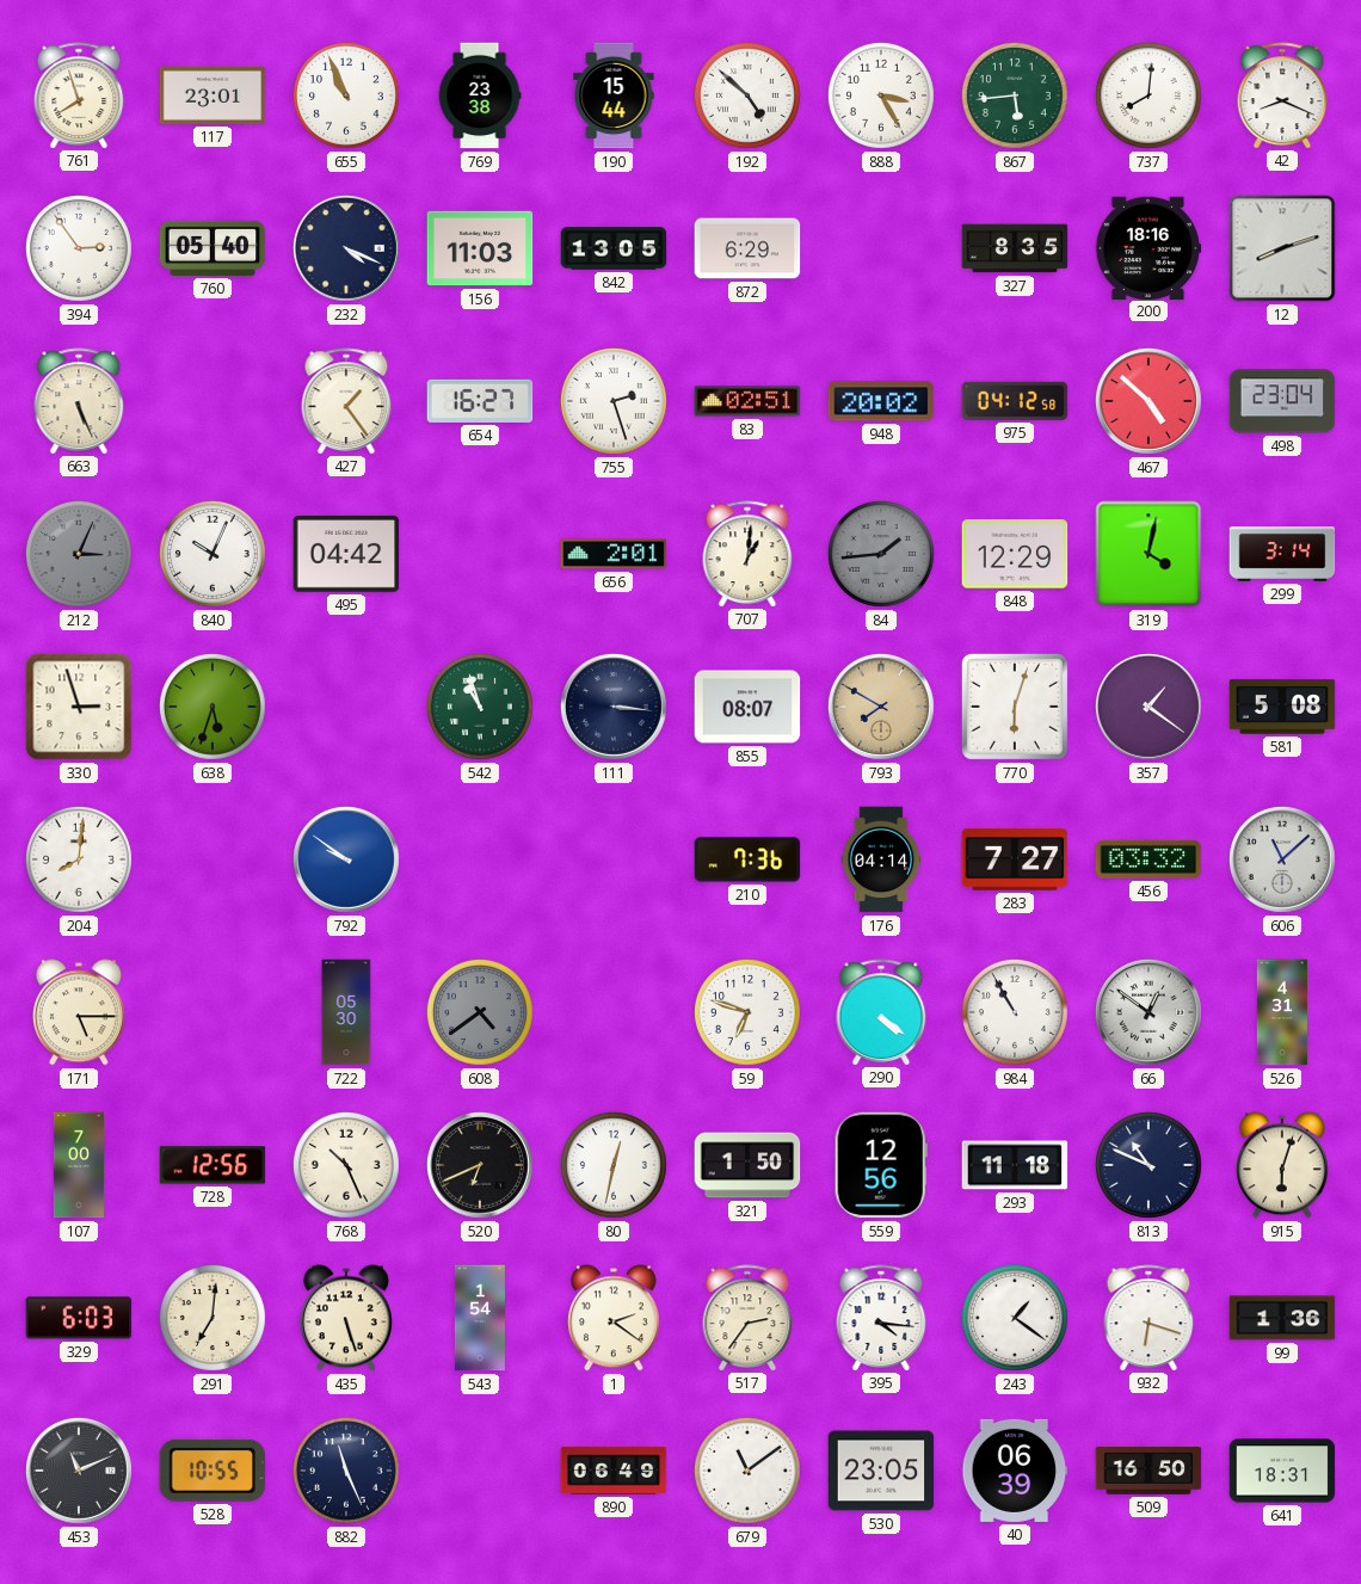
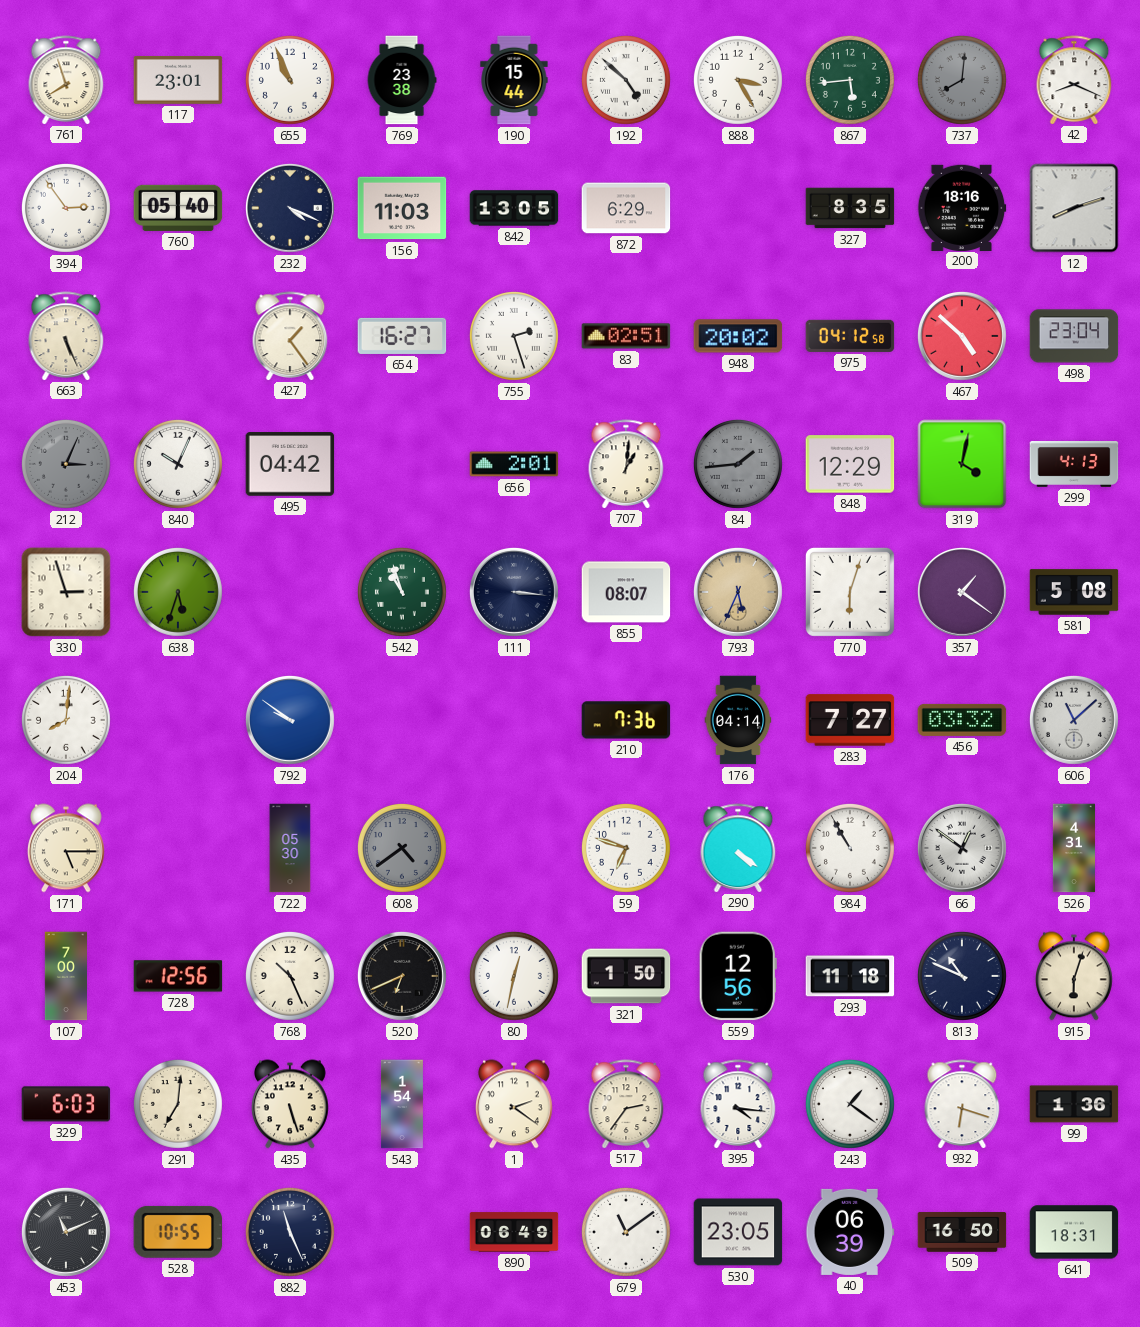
737 dial: white -> grey
299: 3:14 -> 4:13
793: 7:50 -> 5:34
